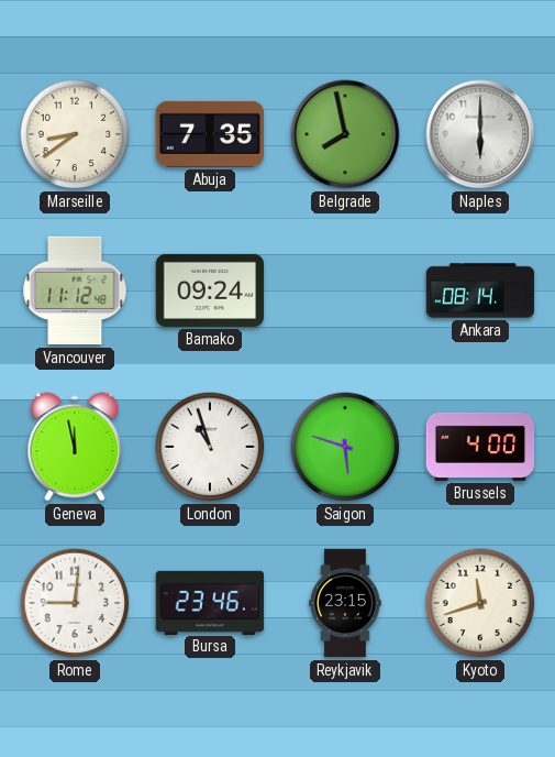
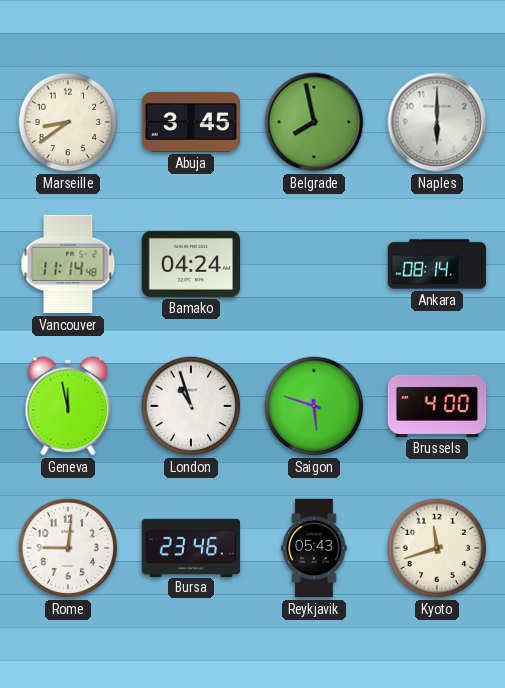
Abuja: 7:35 -> 3:45
Vancouver: 11:12 -> 11:14
Bamako: 09:24 -> 04:24
Reykjavik: 23:15 -> 05:43
